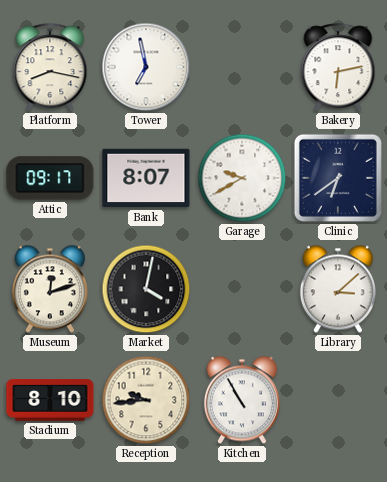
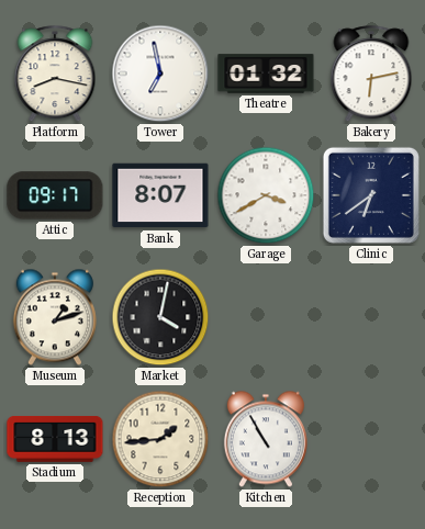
Theatre: none -> 01:32
Garage: 9:40 -> 3:40
Museum: 12:12 -> 1:12
Library: 3:08 -> none
Stadium: 8:10 -> 8:13
Reception: 9:44 -> 1:44
